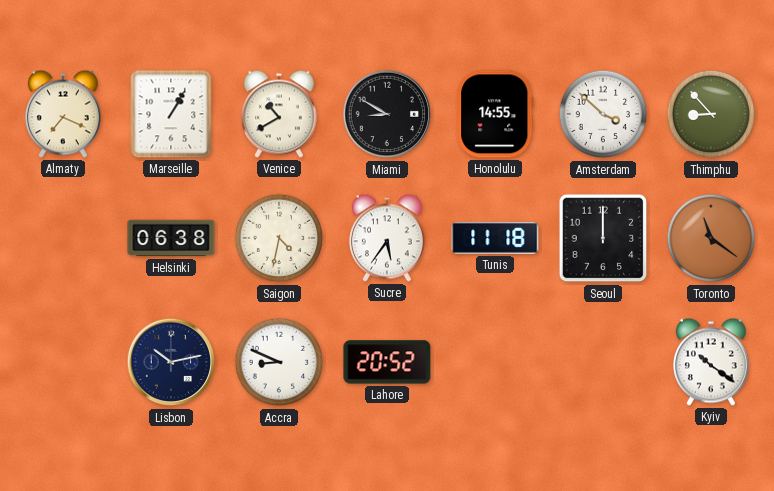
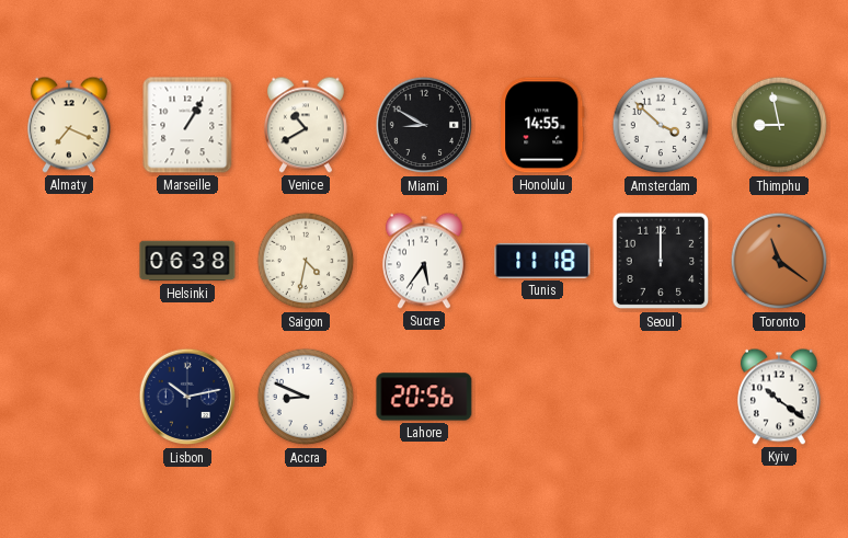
Thimphu: 8:53 -> 8:58
Lahore: 20:52 -> 20:56
